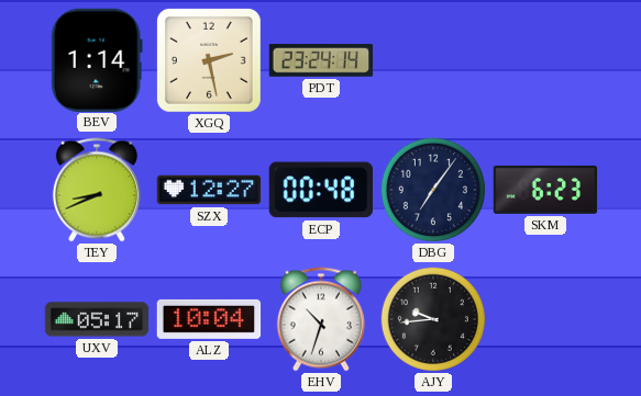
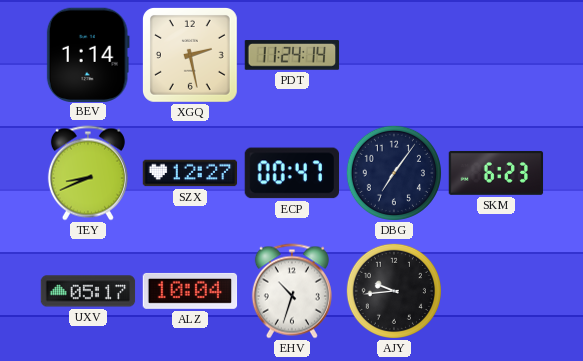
PDT: 23:24 -> 11:24
ECP: 00:48 -> 00:47
